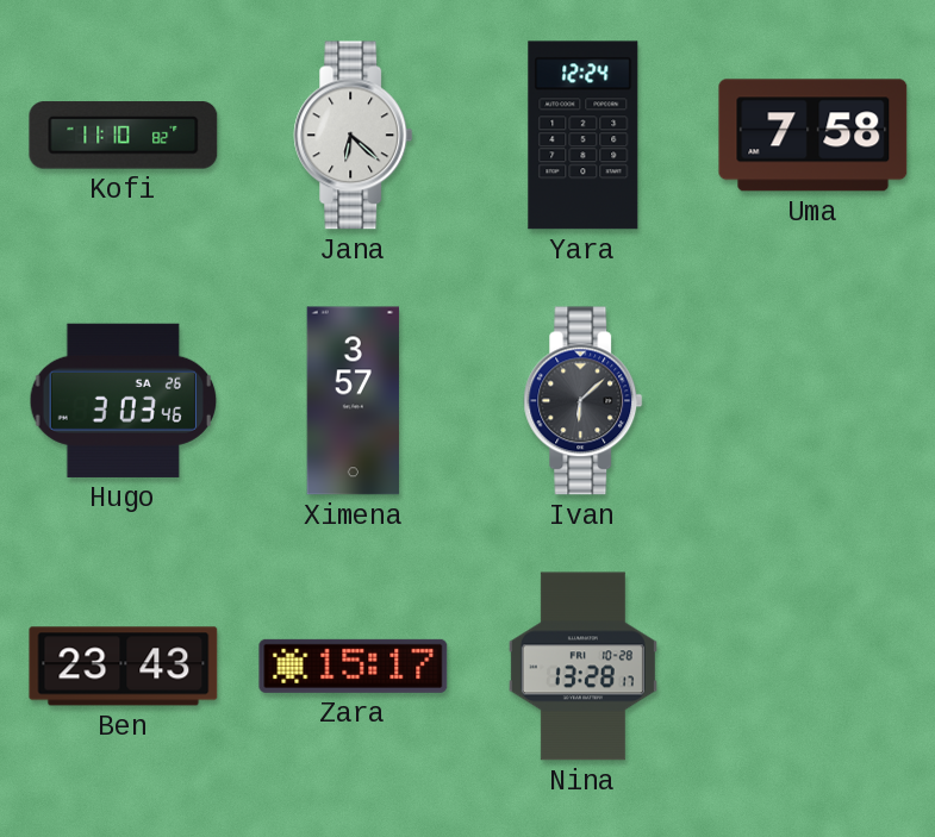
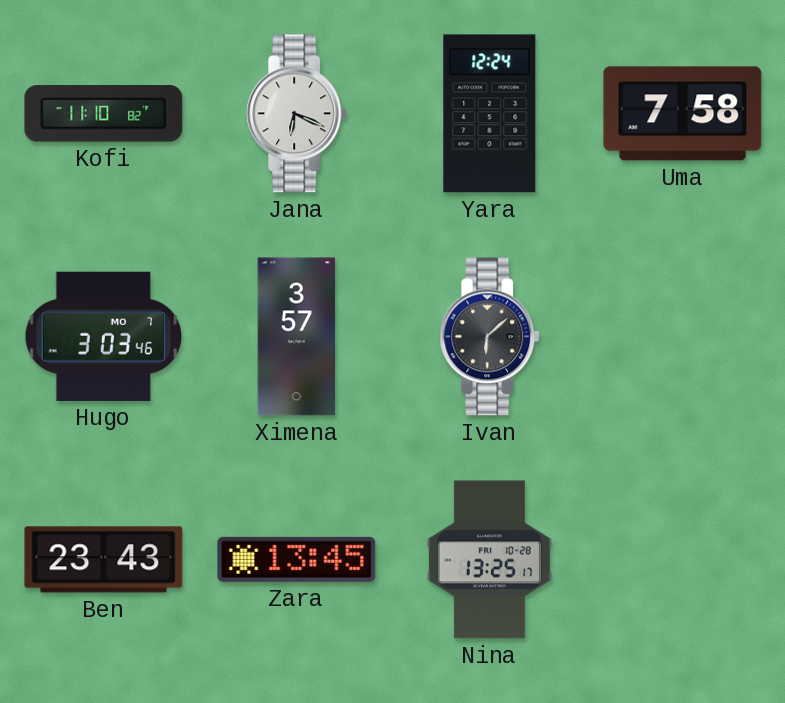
Jana: 6:22 -> 6:19
Hugo date: SA 26 -> MO 7
Zara: 15:17 -> 13:45
Nina: 13:28 -> 13:25
